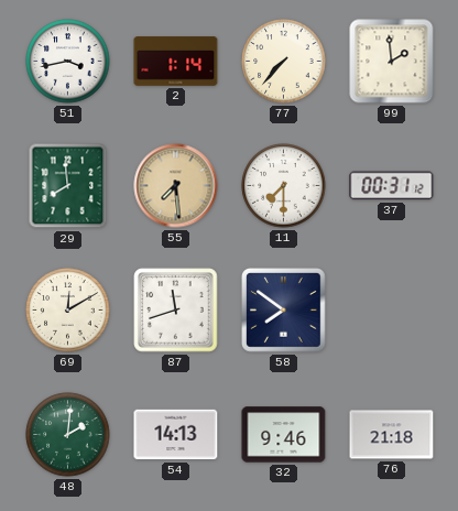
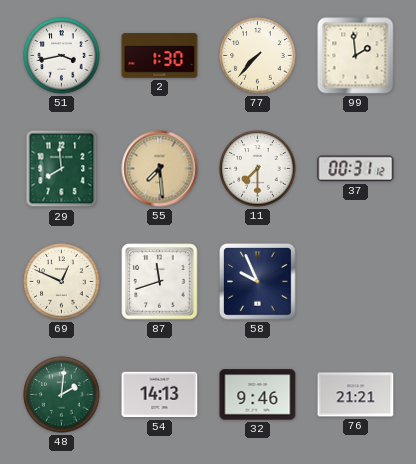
2: 1:14 -> 1:30
69: 12:10 -> 12:49
58: 7:51 -> 9:56
76: 21:18 -> 21:21
